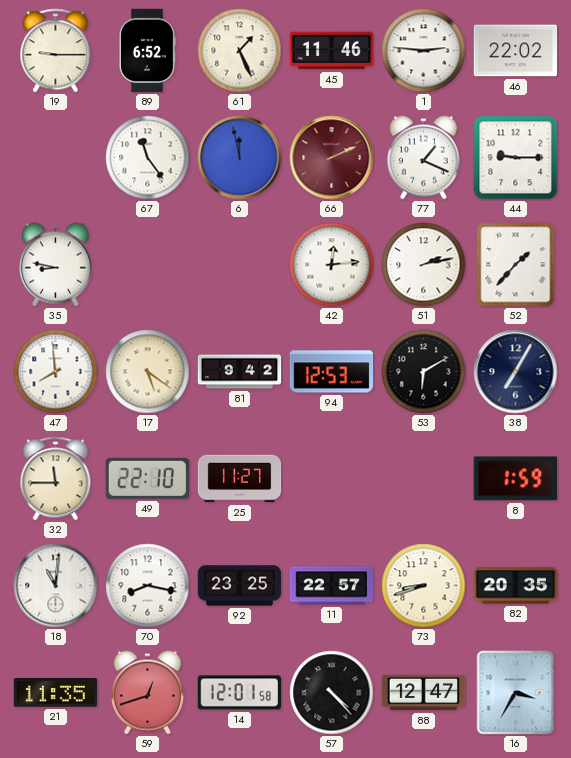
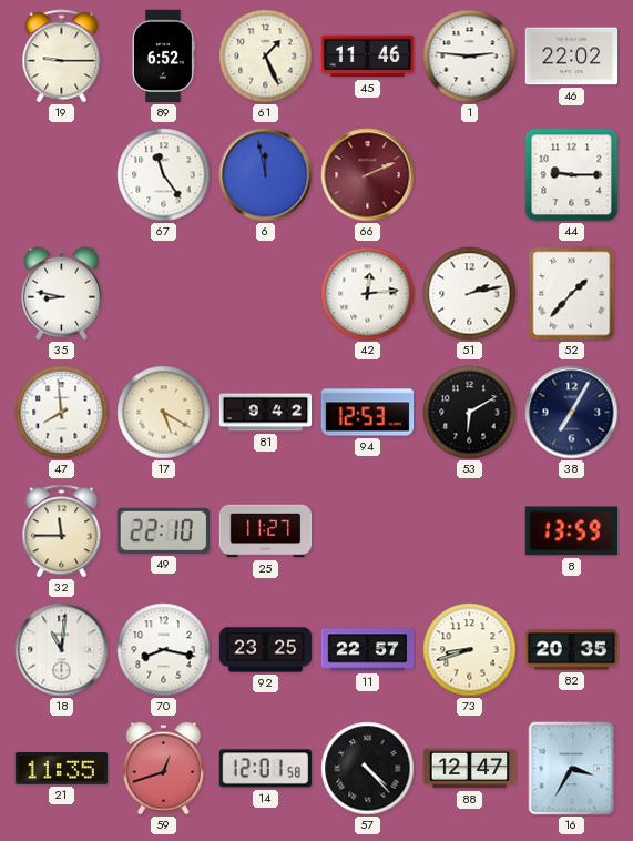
77: 1:19 -> none
17: 5:21 -> 5:20
8: 1:59 -> 13:59
